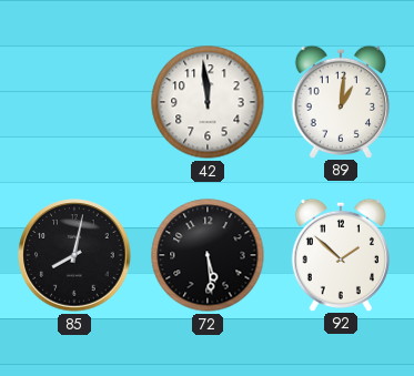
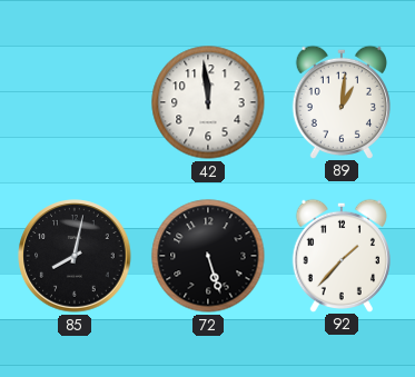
72: 5:29 -> 5:27
92: 1:52 -> 1:37
